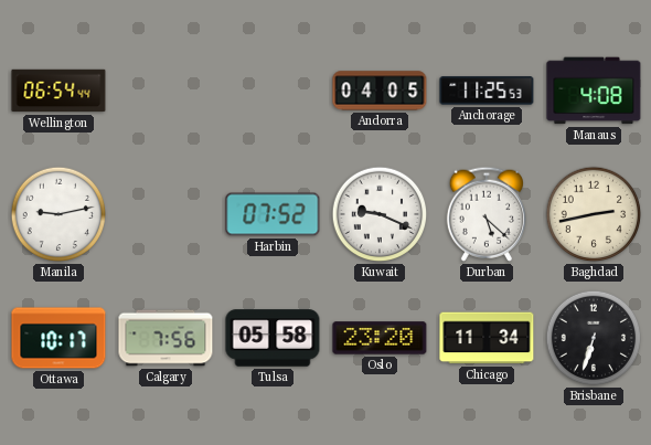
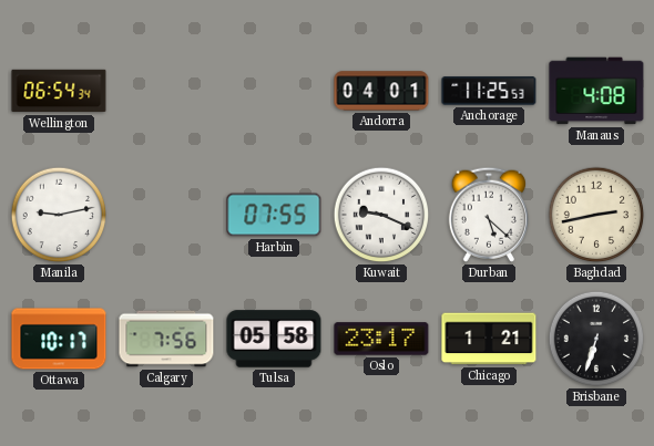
Wellington: 06:54:44 -> 06:54:34
Andorra: 04:05 -> 04:01
Harbin: 07:52 -> 07:55
Oslo: 23:20 -> 23:17
Chicago: 11:34 -> 1:21
